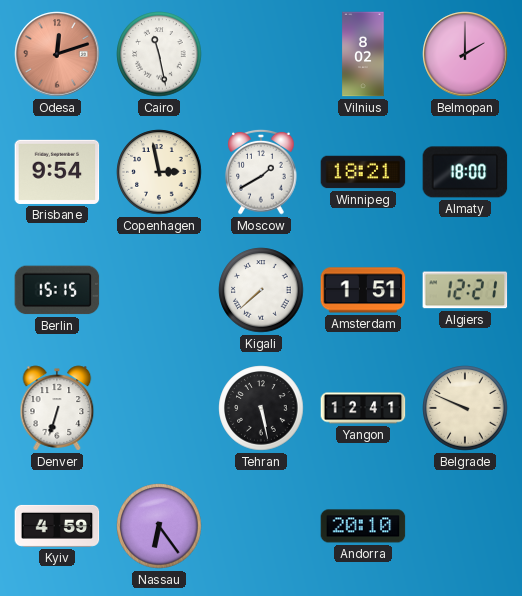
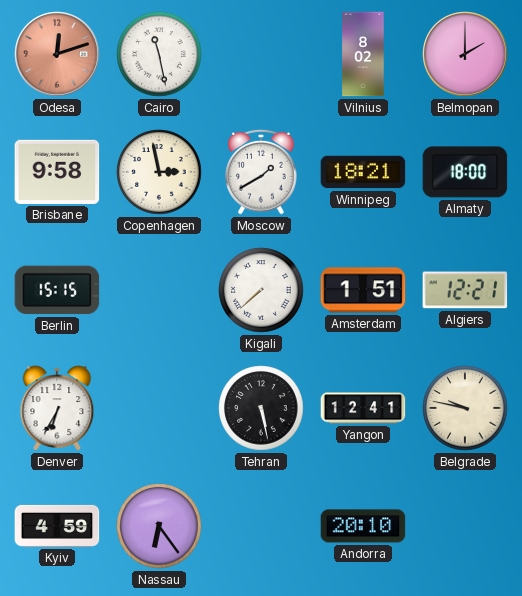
Brisbane: 9:54 -> 9:58
Denver: 6:33 -> 6:35
Belgrade: 9:49 -> 9:47
